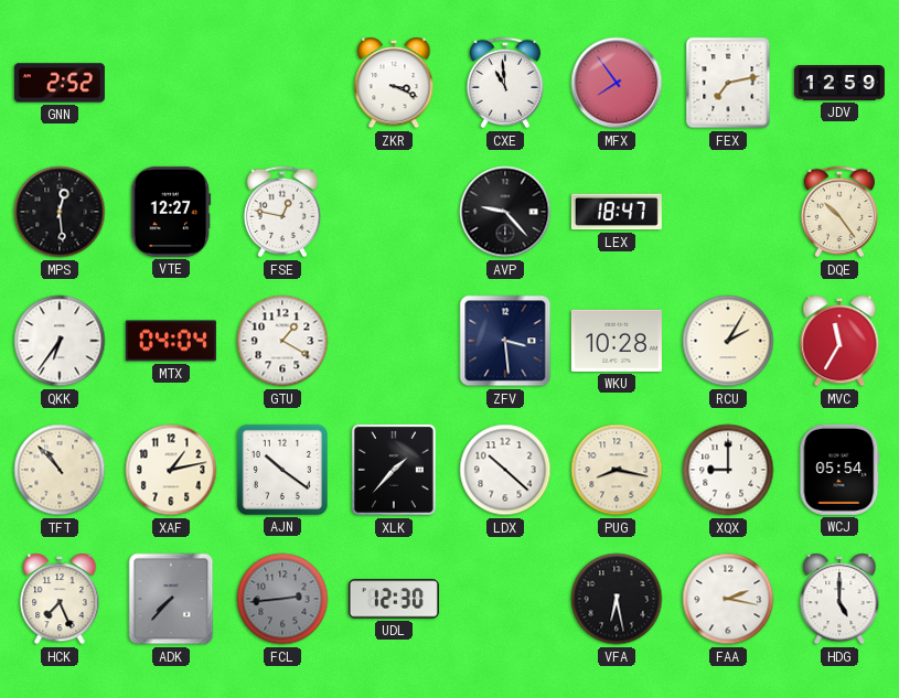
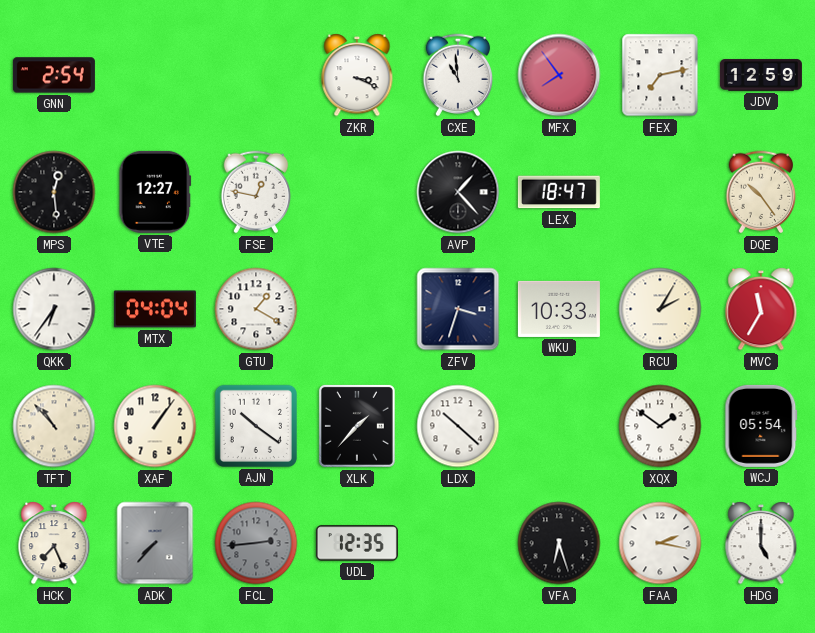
GNN: 2:52 -> 2:54
AVP: 9:23 -> 1:23
ZFV: 3:29 -> 3:33
WKU: 10:28 -> 10:33
XAF: 1:13 -> 1:06
PUG: 8:17 -> none
XQX: 9:00 -> 1:51
UDL: 12:30 -> 12:35
VFA: 6:28 -> 6:27
